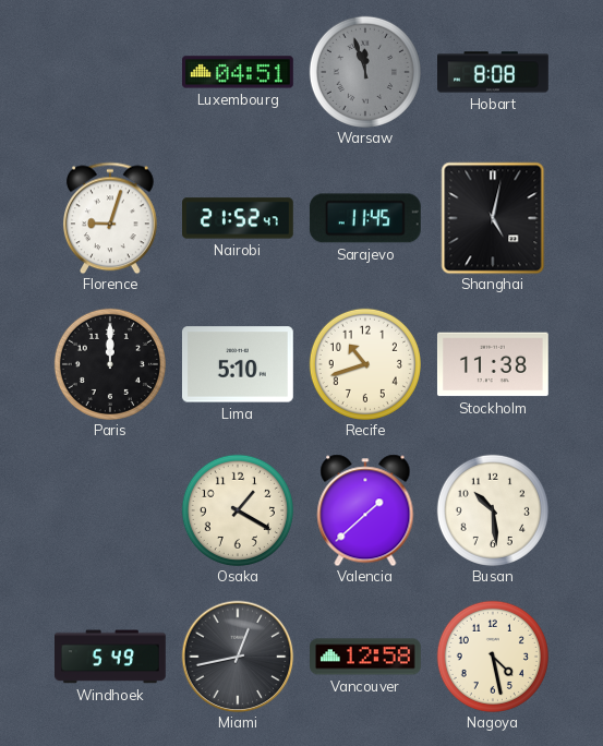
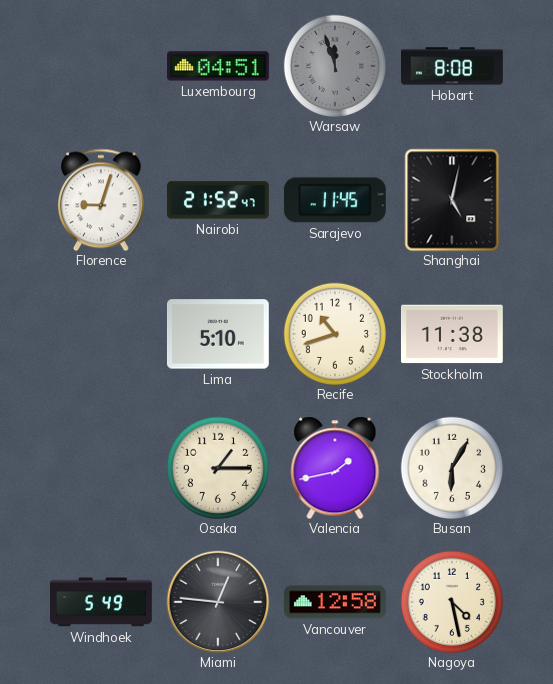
Paris: 12:00 -> none
Osaka: 1:20 -> 1:15
Valencia: 1:38 -> 1:43
Busan: 10:29 -> 6:05
Miami: 12:43 -> 12:46
